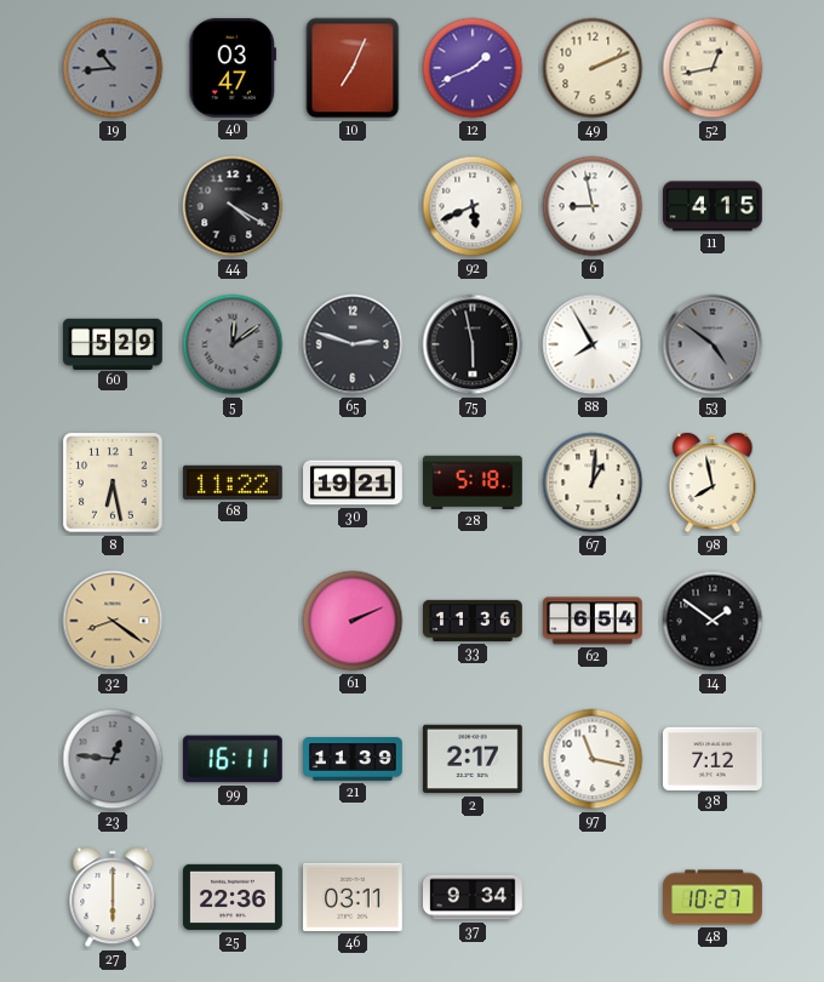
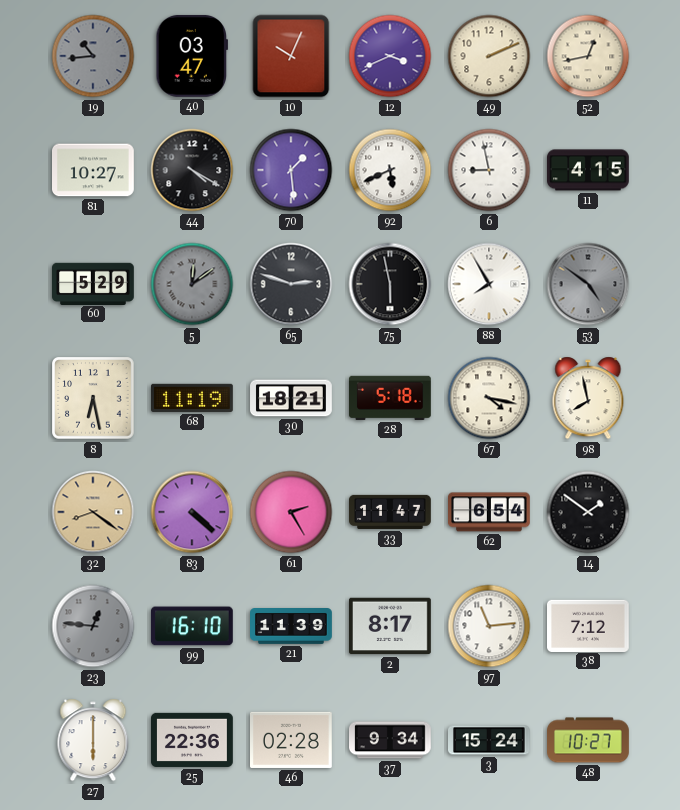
10: 7:04 -> 10:04
12: 1:41 -> 3:41
81: none -> 10:27
70: none -> 1:29
68: 11:22 -> 11:19
30: 19:21 -> 18:21
67: 1:01 -> 4:17
83: none -> 4:22
61: 2:11 -> 2:25
33: 11:36 -> 11:47
99: 16:11 -> 16:10
2: 2:17 -> 8:17
97: 11:17 -> 11:14
46: 03:11 -> 02:28
3: none -> 15:24
